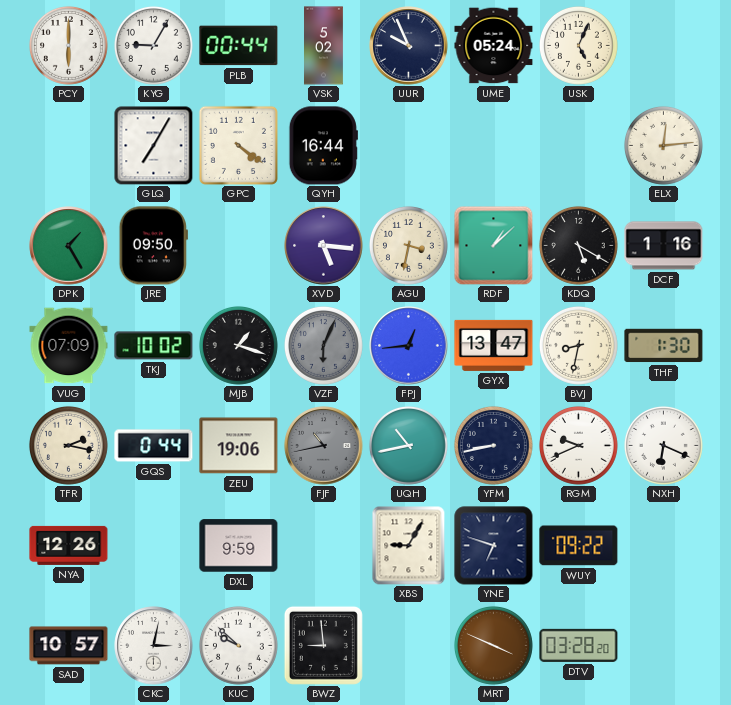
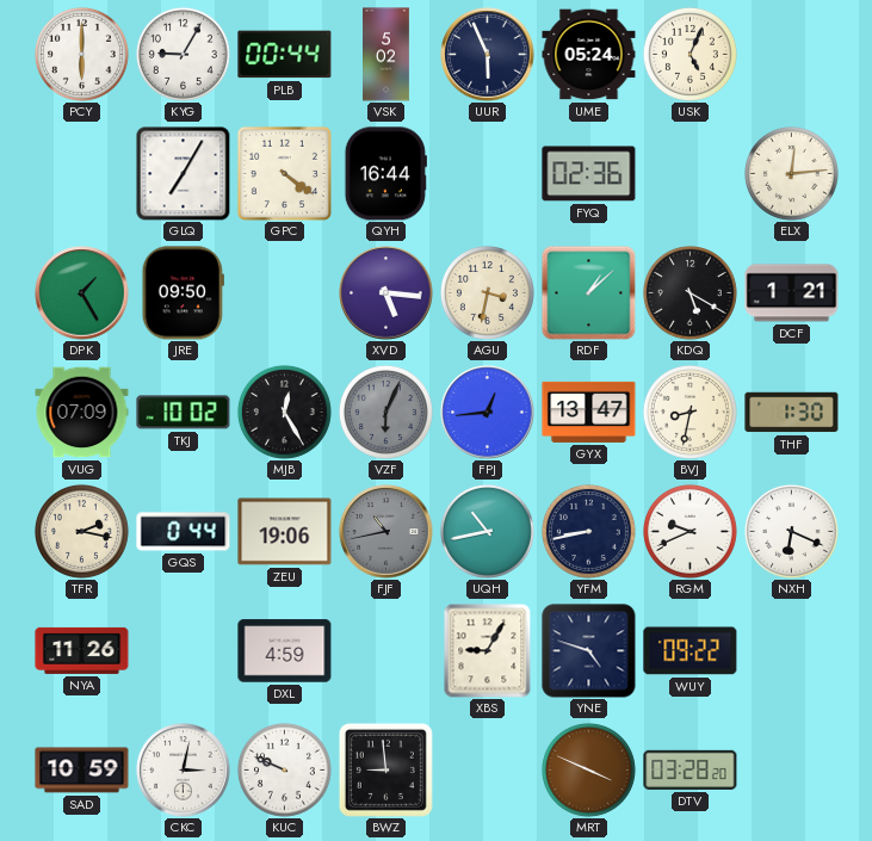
UUR: 9:56 -> 5:56
FYQ: none -> 02:36
DCF: 1:16 -> 1:21
MJB: 1:18 -> 12:25
NYA: 12:26 -> 11:26
DXL: 9:59 -> 4:59
YNE: 6:48 -> 4:48
SAD: 10:57 -> 10:59
KUC: 9:52 -> 9:49
